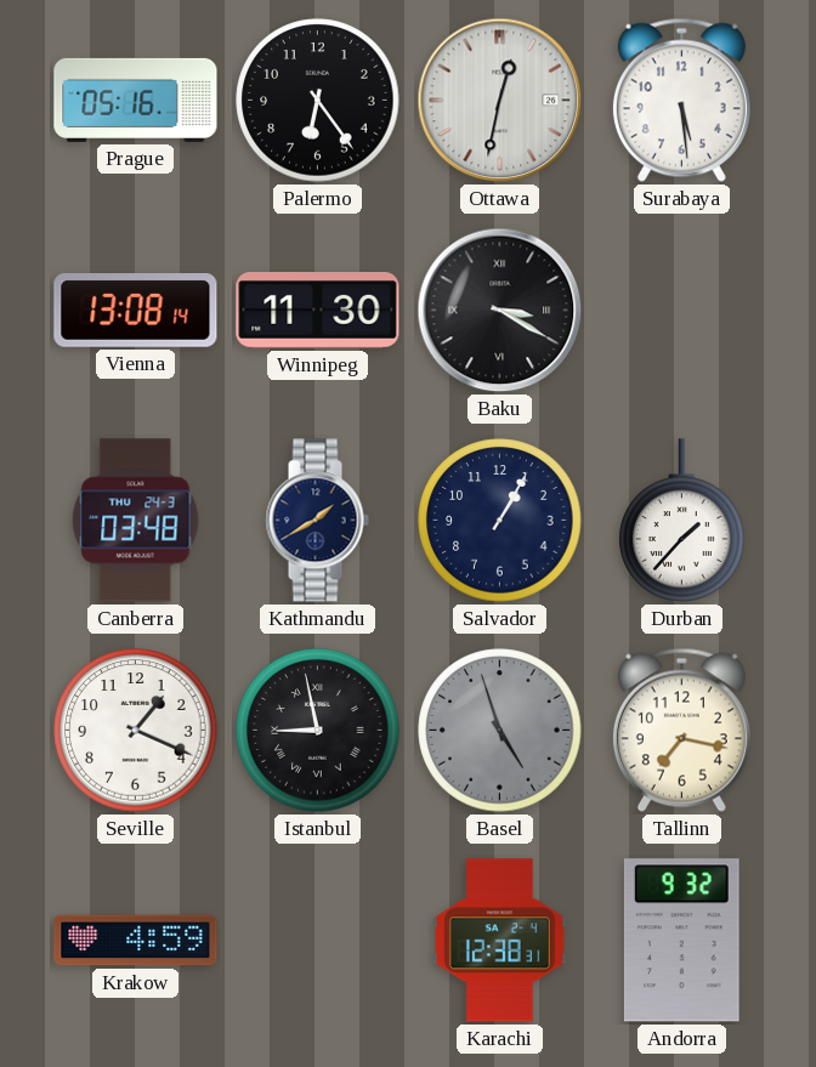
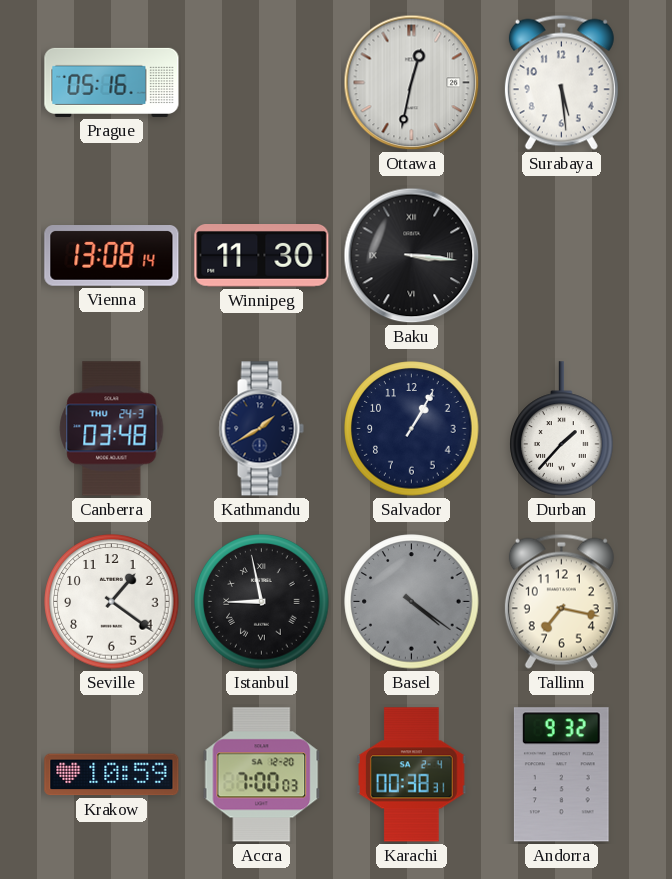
Palermo: 6:24 -> none
Baku: 3:20 -> 3:16
Seville: 1:19 -> 1:21
Basel: 4:57 -> 4:21
Krakow: 4:59 -> 10:59
Accra: none -> 7:00
Karachi: 12:38 -> 00:38
